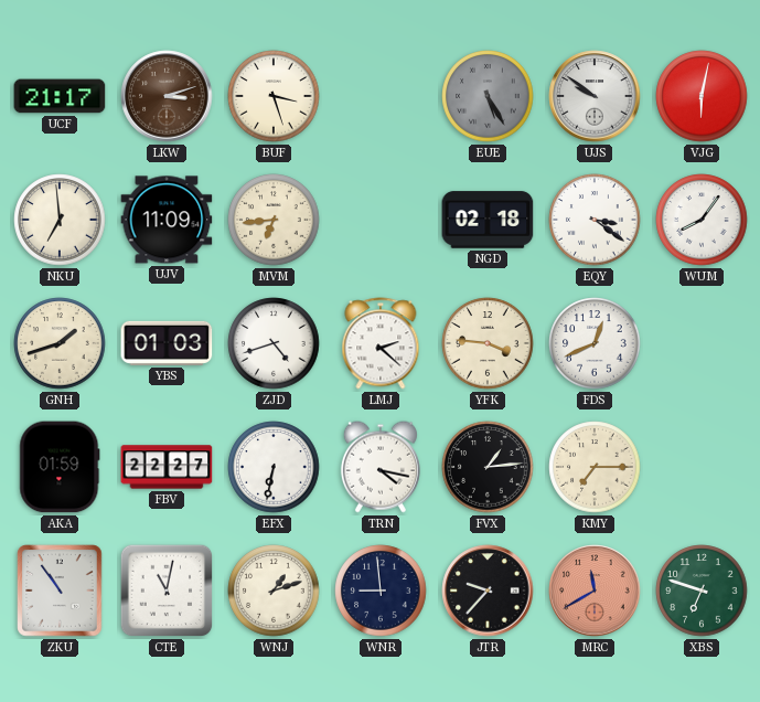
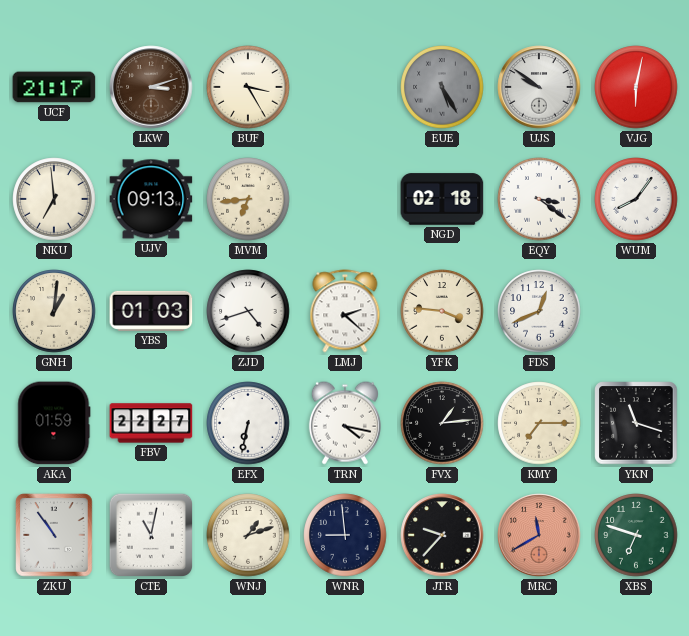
BUF: 3:27 -> 3:25
UJV: 11:09 -> 09:13
GNH: 1:42 -> 1:01
YKN: none -> 11:18
